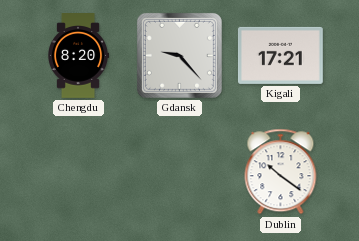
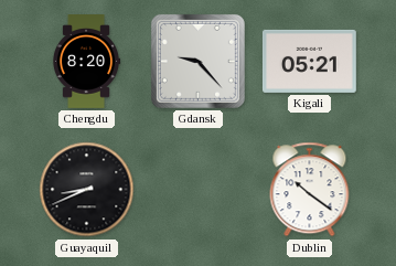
Kigali: 17:21 -> 05:21
Guayaquil: none -> 8:41
